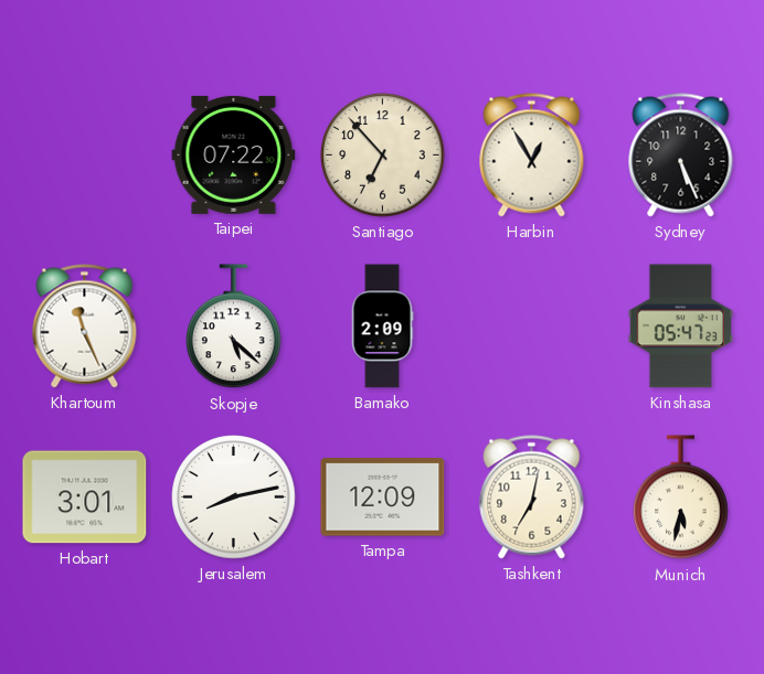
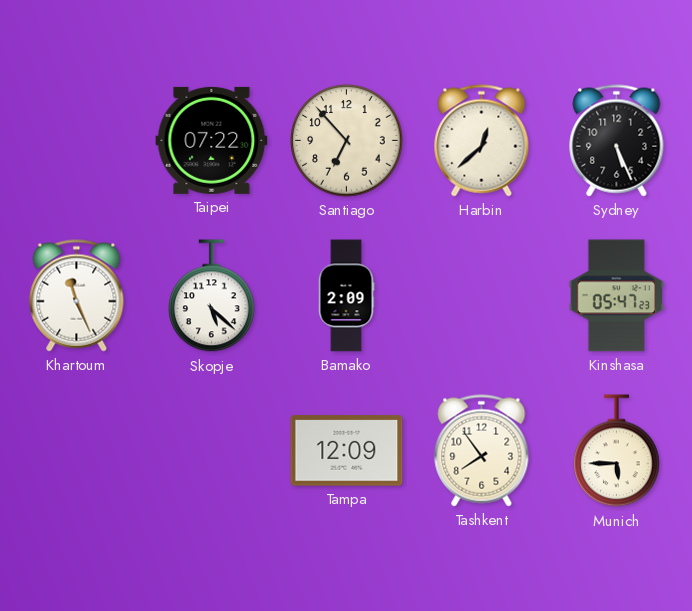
Harbin: 12:55 -> 12:38
Hobart: 3:01 -> none
Jerusalem: 8:13 -> none
Tashkent: 7:02 -> 7:54
Munich: 5:32 -> 5:45
